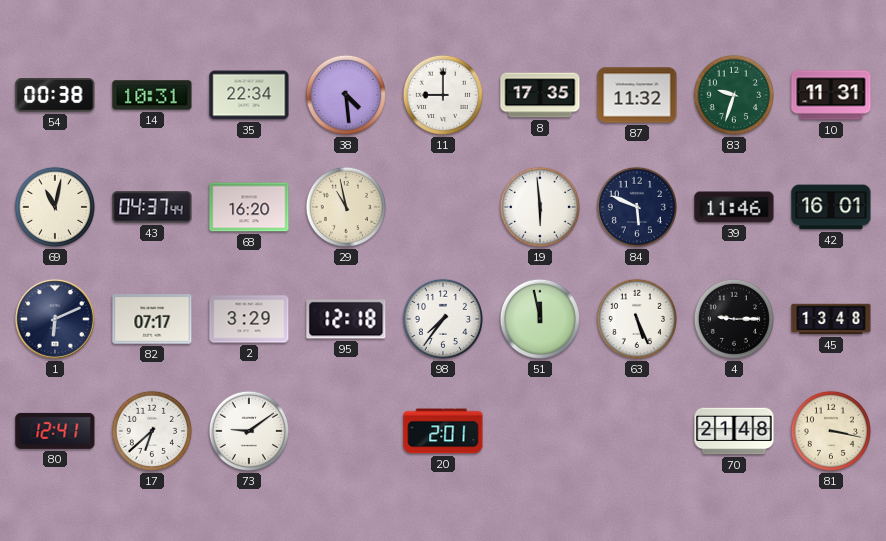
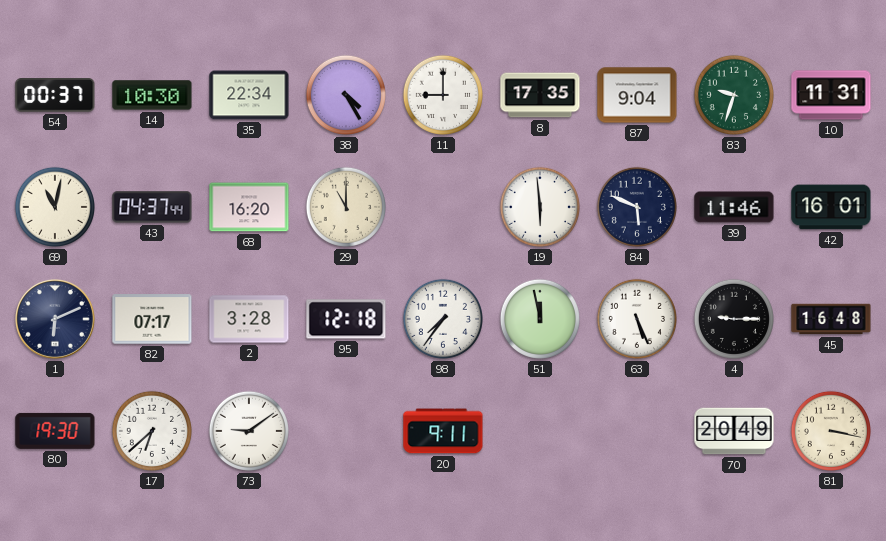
54: 00:38 -> 00:37
14: 10:31 -> 10:30
38: 4:29 -> 4:25
87: 11:32 -> 9:04
29: 10:58 -> 11:00
2: 3:29 -> 3:28
45: 13:48 -> 16:48
80: 12:41 -> 19:30
20: 2:01 -> 9:11
70: 21:48 -> 20:49
